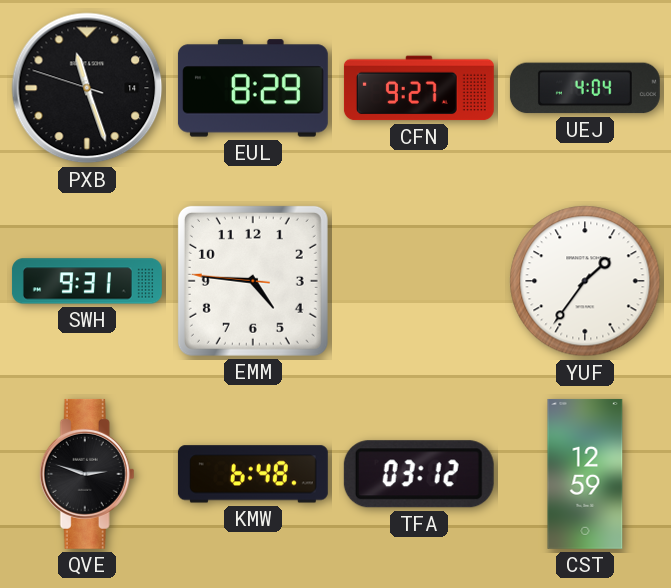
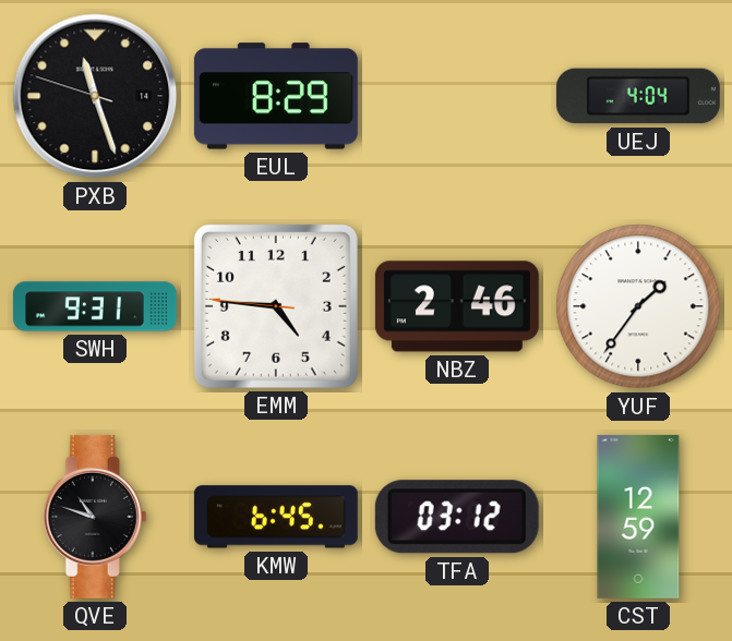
CFN: 9:27 -> none
NBZ: none -> 2:46
QVE: 2:48 -> 10:48
KMW: 6:48 -> 6:45
